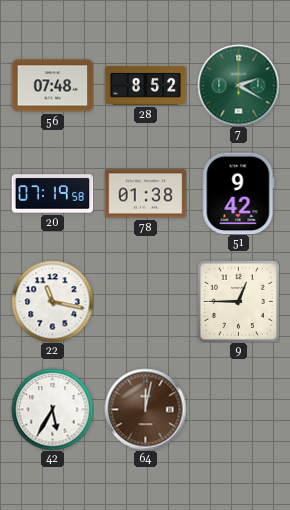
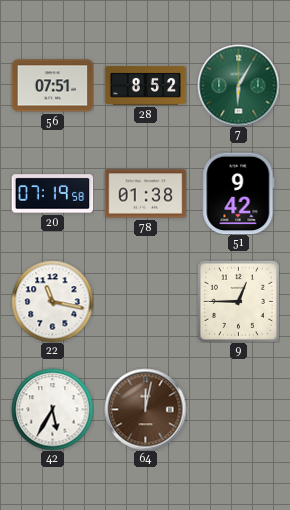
56: 07:48 -> 07:51
7: 2:20 -> 6:05
